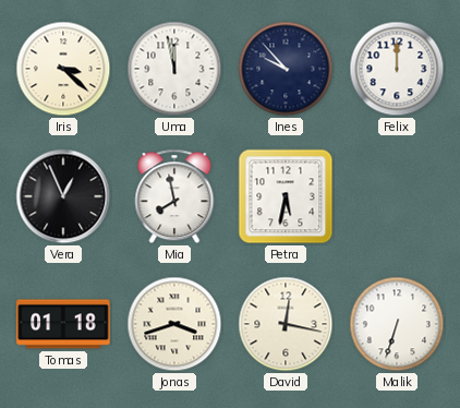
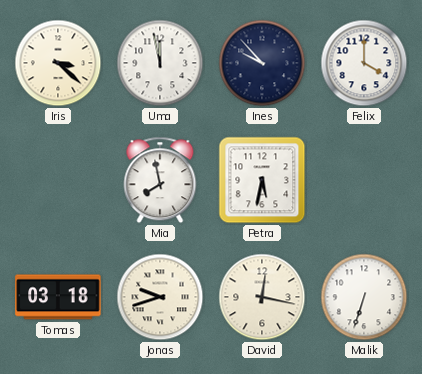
Felix: 12:00 -> 4:00
Vera: 12:56 -> none
Tomas: 01:18 -> 03:18
Jonas: 3:42 -> 9:42
